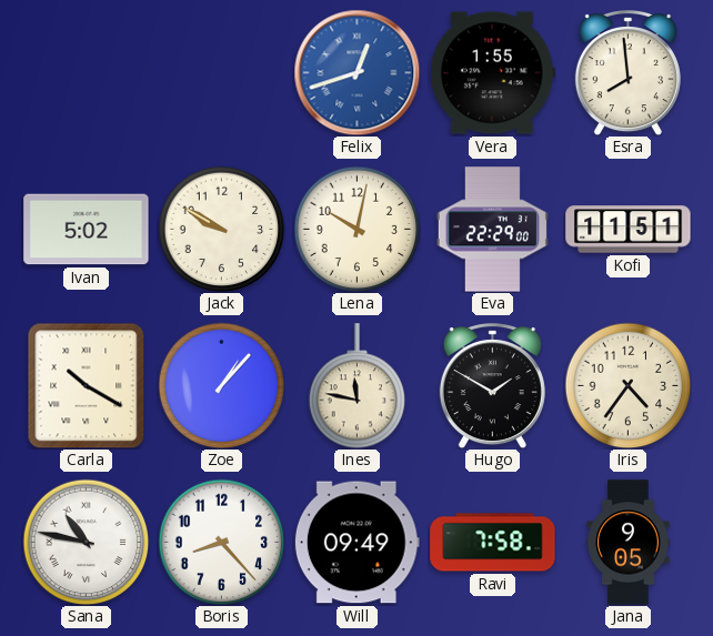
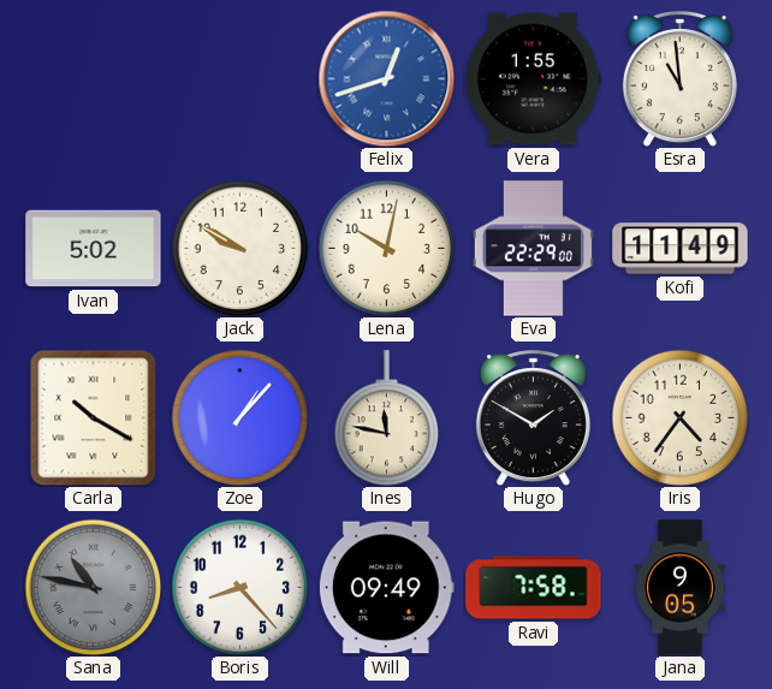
Esra: 7:59 -> 10:59
Kofi: 11:51 -> 11:49
Sana dial: white -> grey
